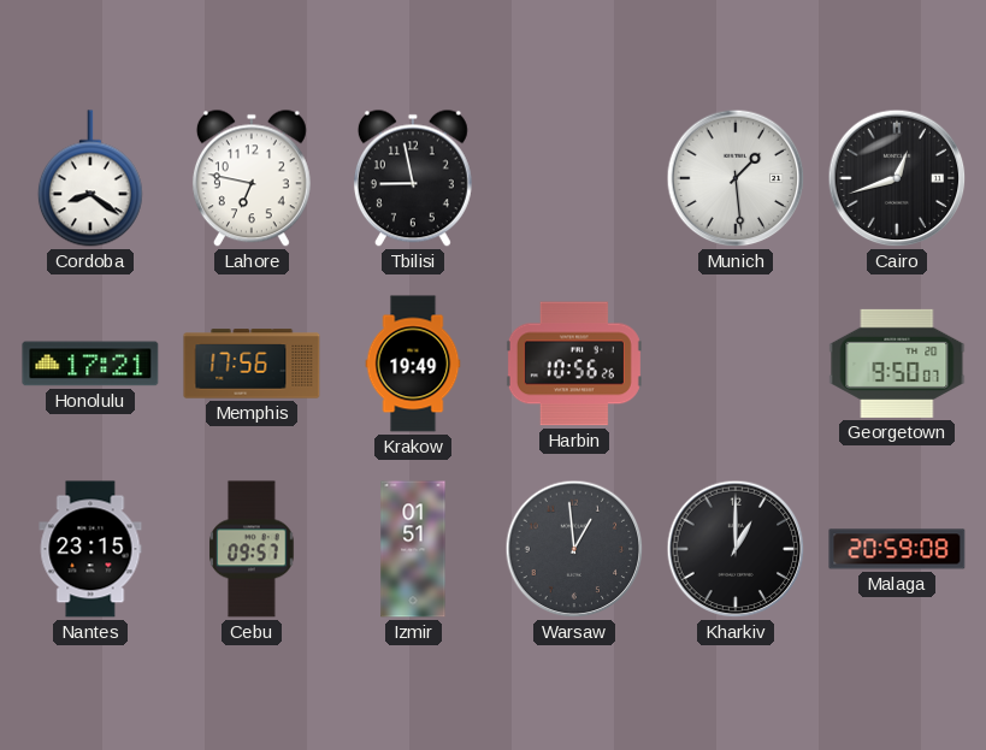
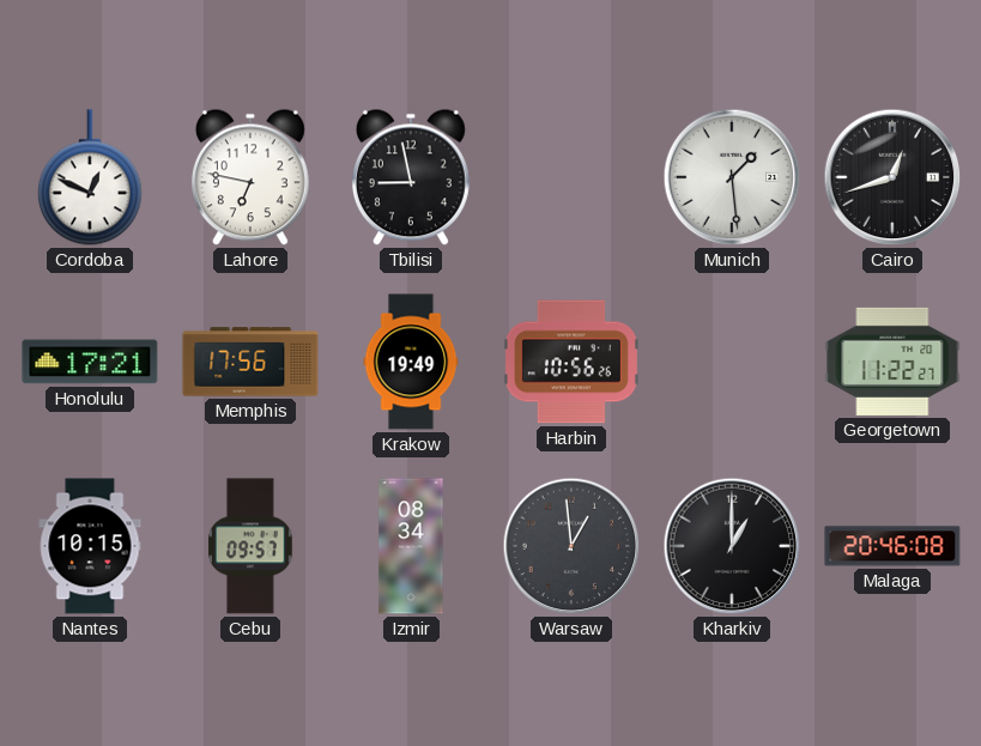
Cordoba: 8:21 -> 12:49
Georgetown: 9:50 -> 11:22
Nantes: 23:15 -> 10:15
Izmir: 01:51 -> 08:34
Malaga: 20:59 -> 20:46
